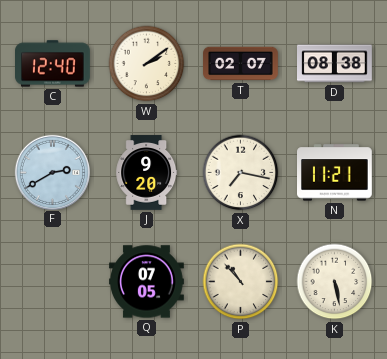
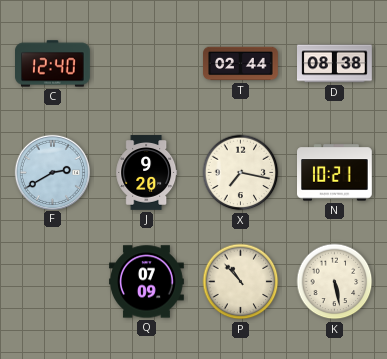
W: 2:09 -> none
T: 02:07 -> 02:44
N: 11:21 -> 10:21
Q: 07:05 -> 07:09
